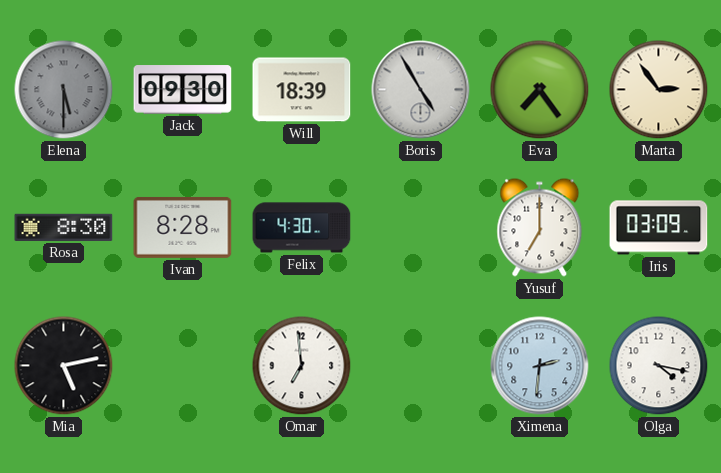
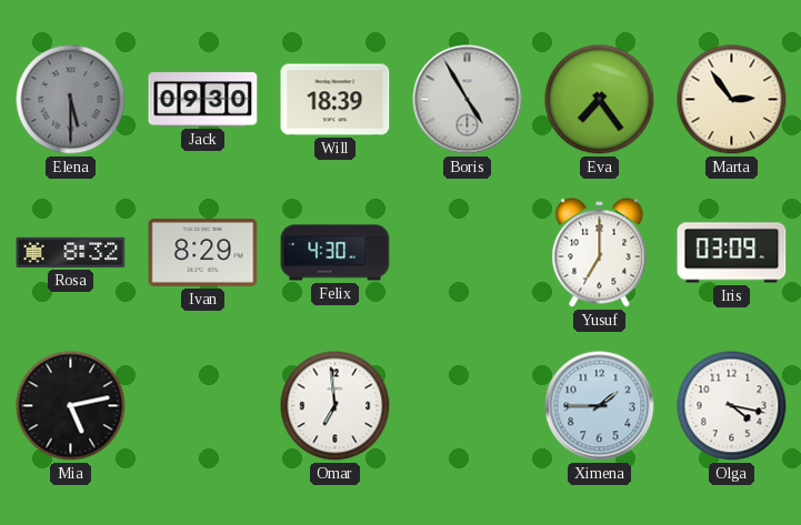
Rosa: 8:30 -> 8:32
Ivan: 8:28 -> 8:29
Ximena: 2:31 -> 1:45
